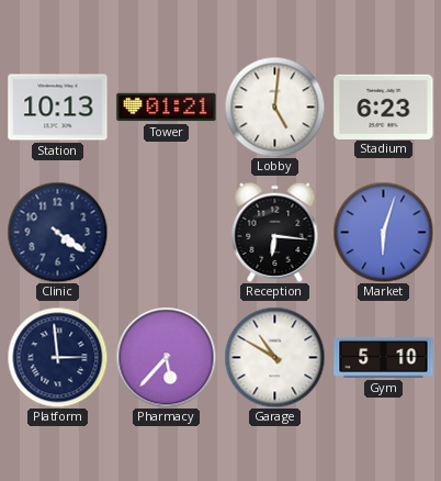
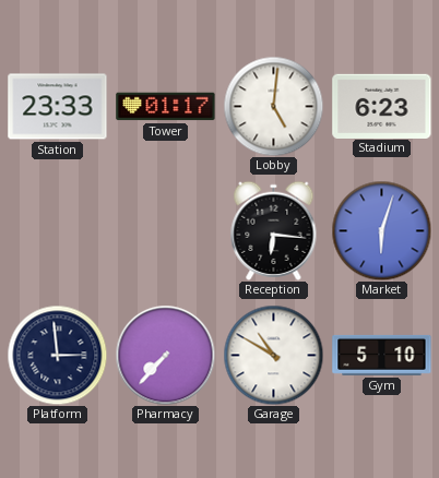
Station: 10:13 -> 23:33
Tower: 01:21 -> 01:17
Clinic: 4:21 -> none
Pharmacy: 5:37 -> 7:37
